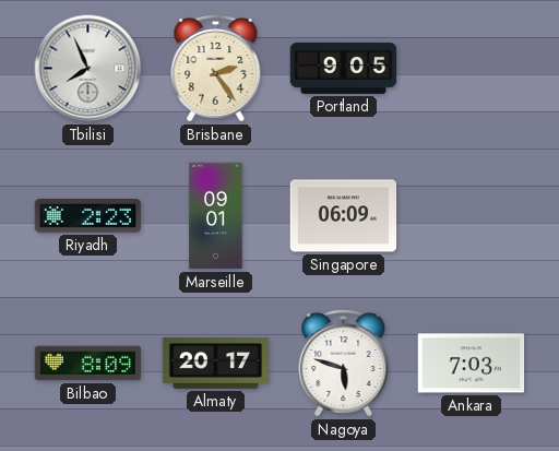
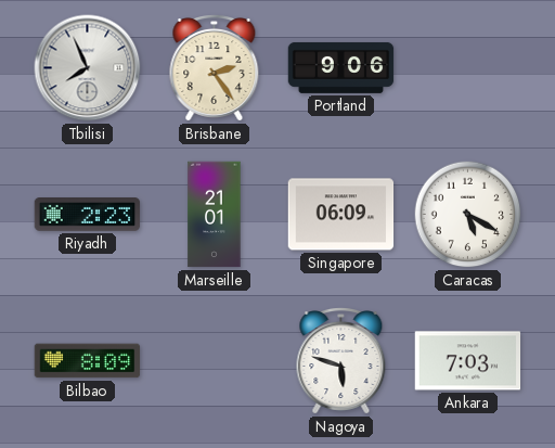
Portland: 9:05 -> 9:06
Marseille: 09:01 -> 21:01
Caracas: none -> 5:20
Almaty: 20:17 -> none
